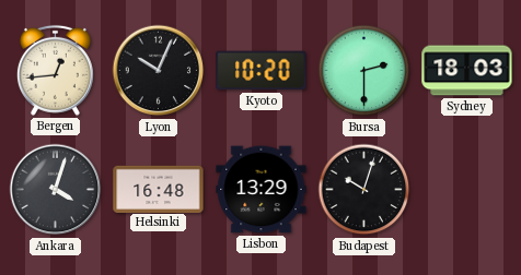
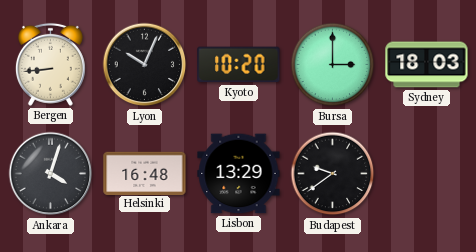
Bergen: 12:44 -> 8:44
Bursa: 2:30 -> 3:00
Budapest: 10:03 -> 9:39
